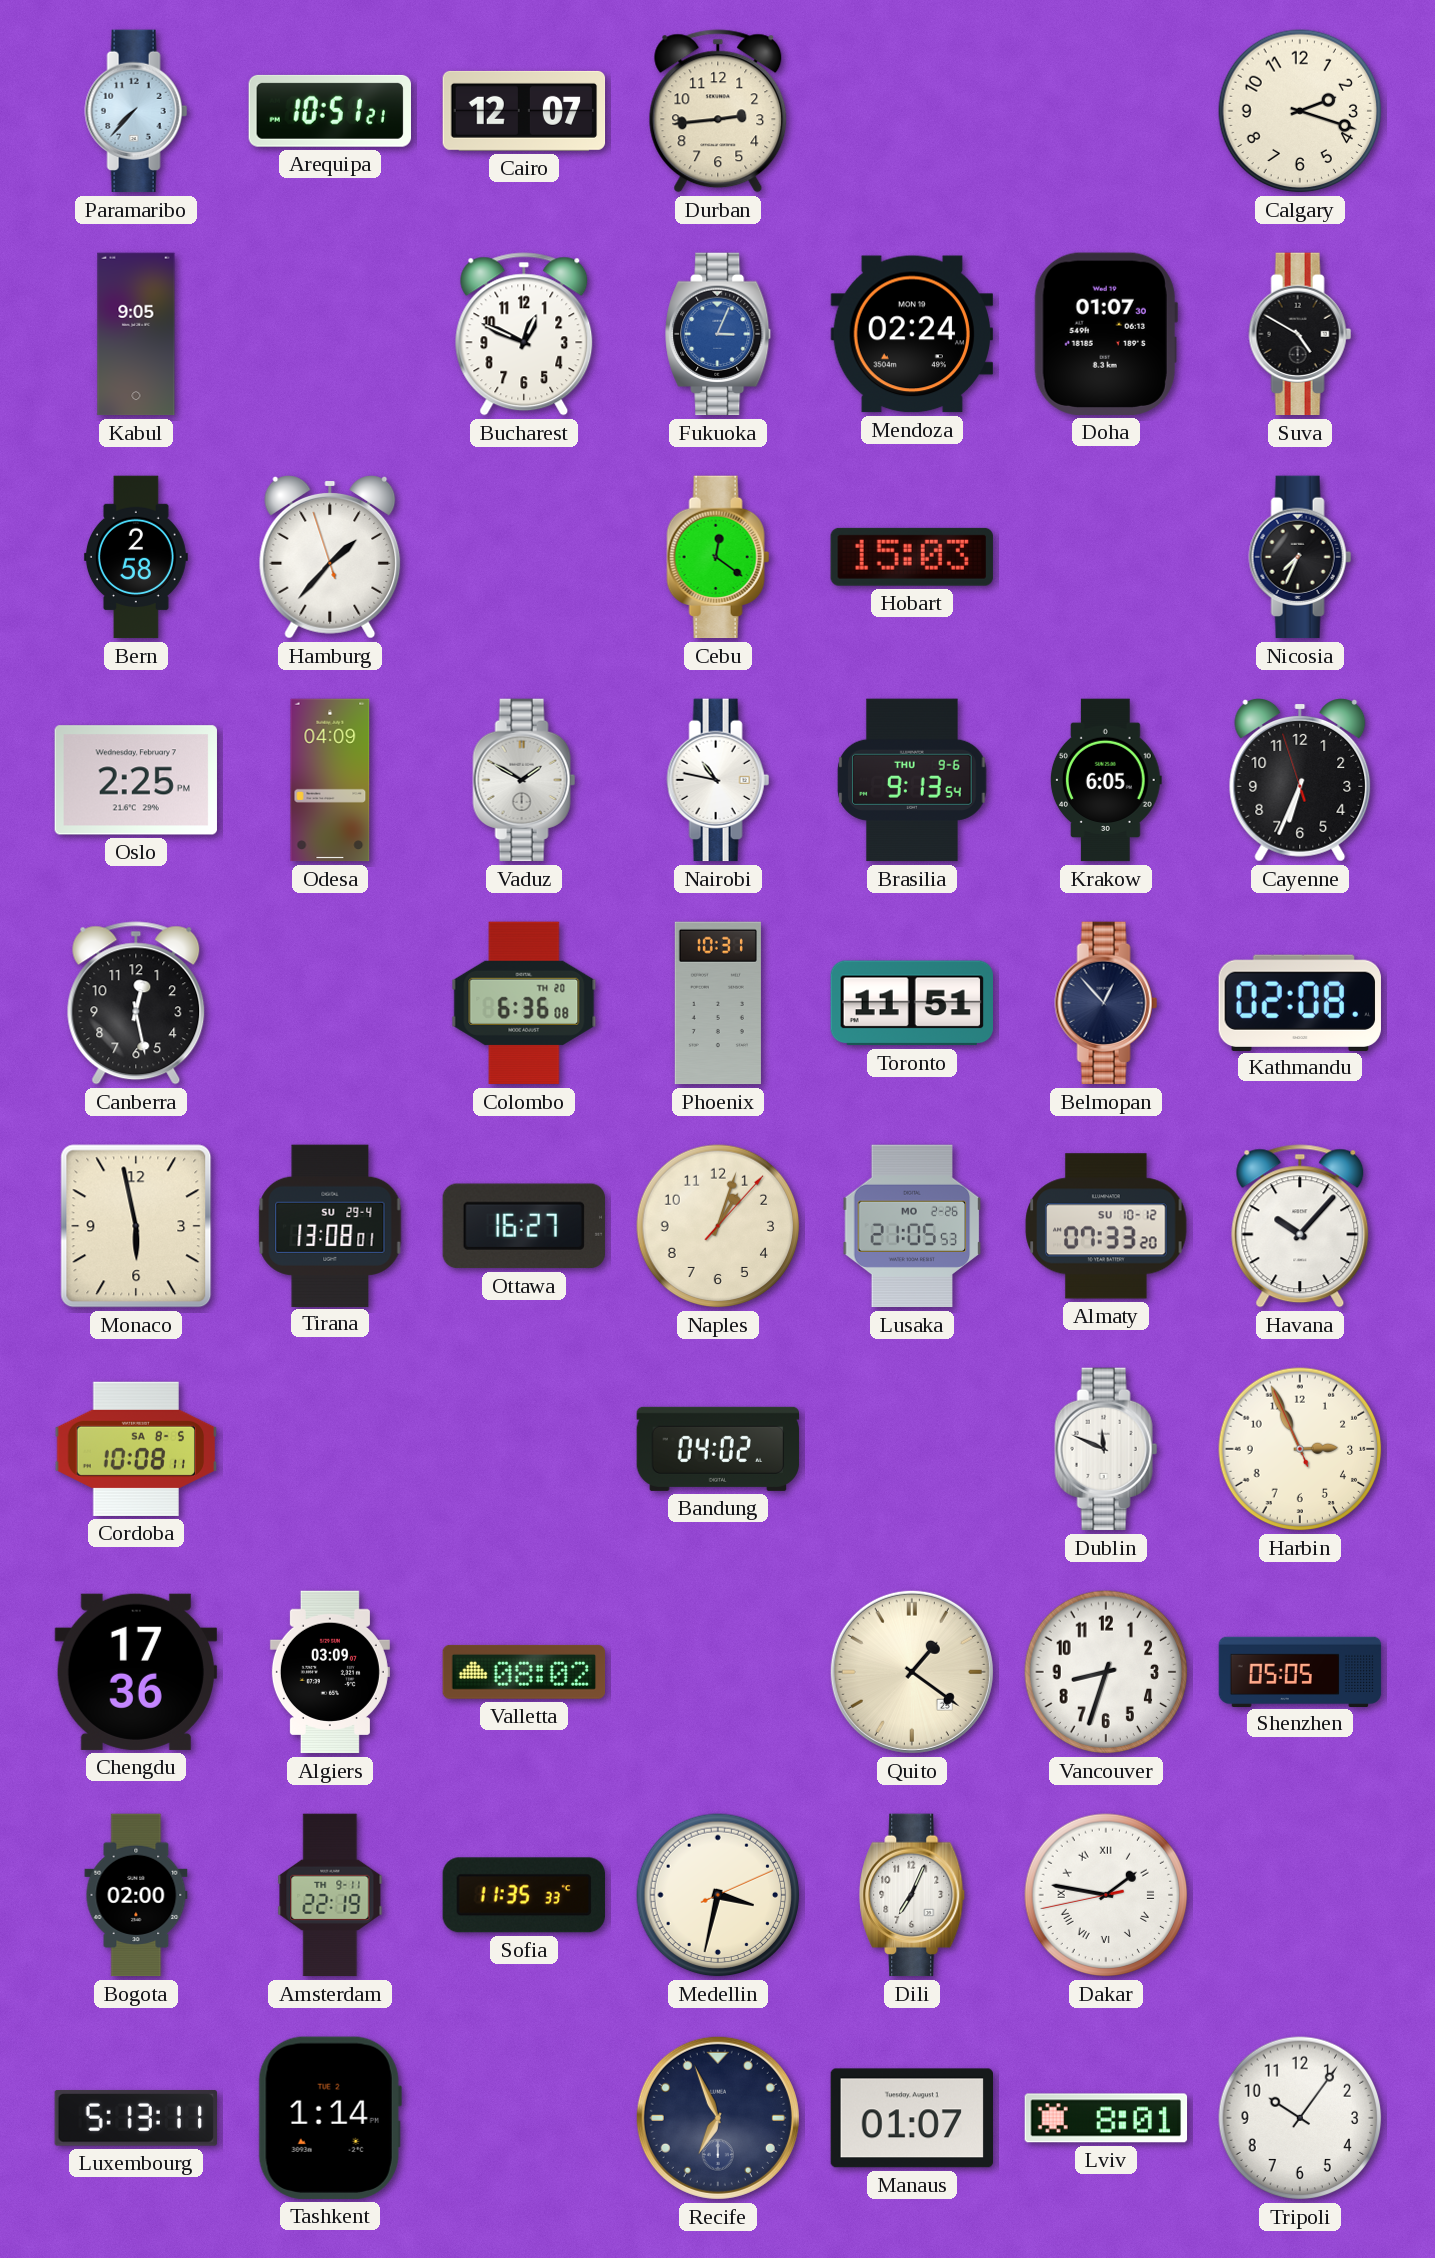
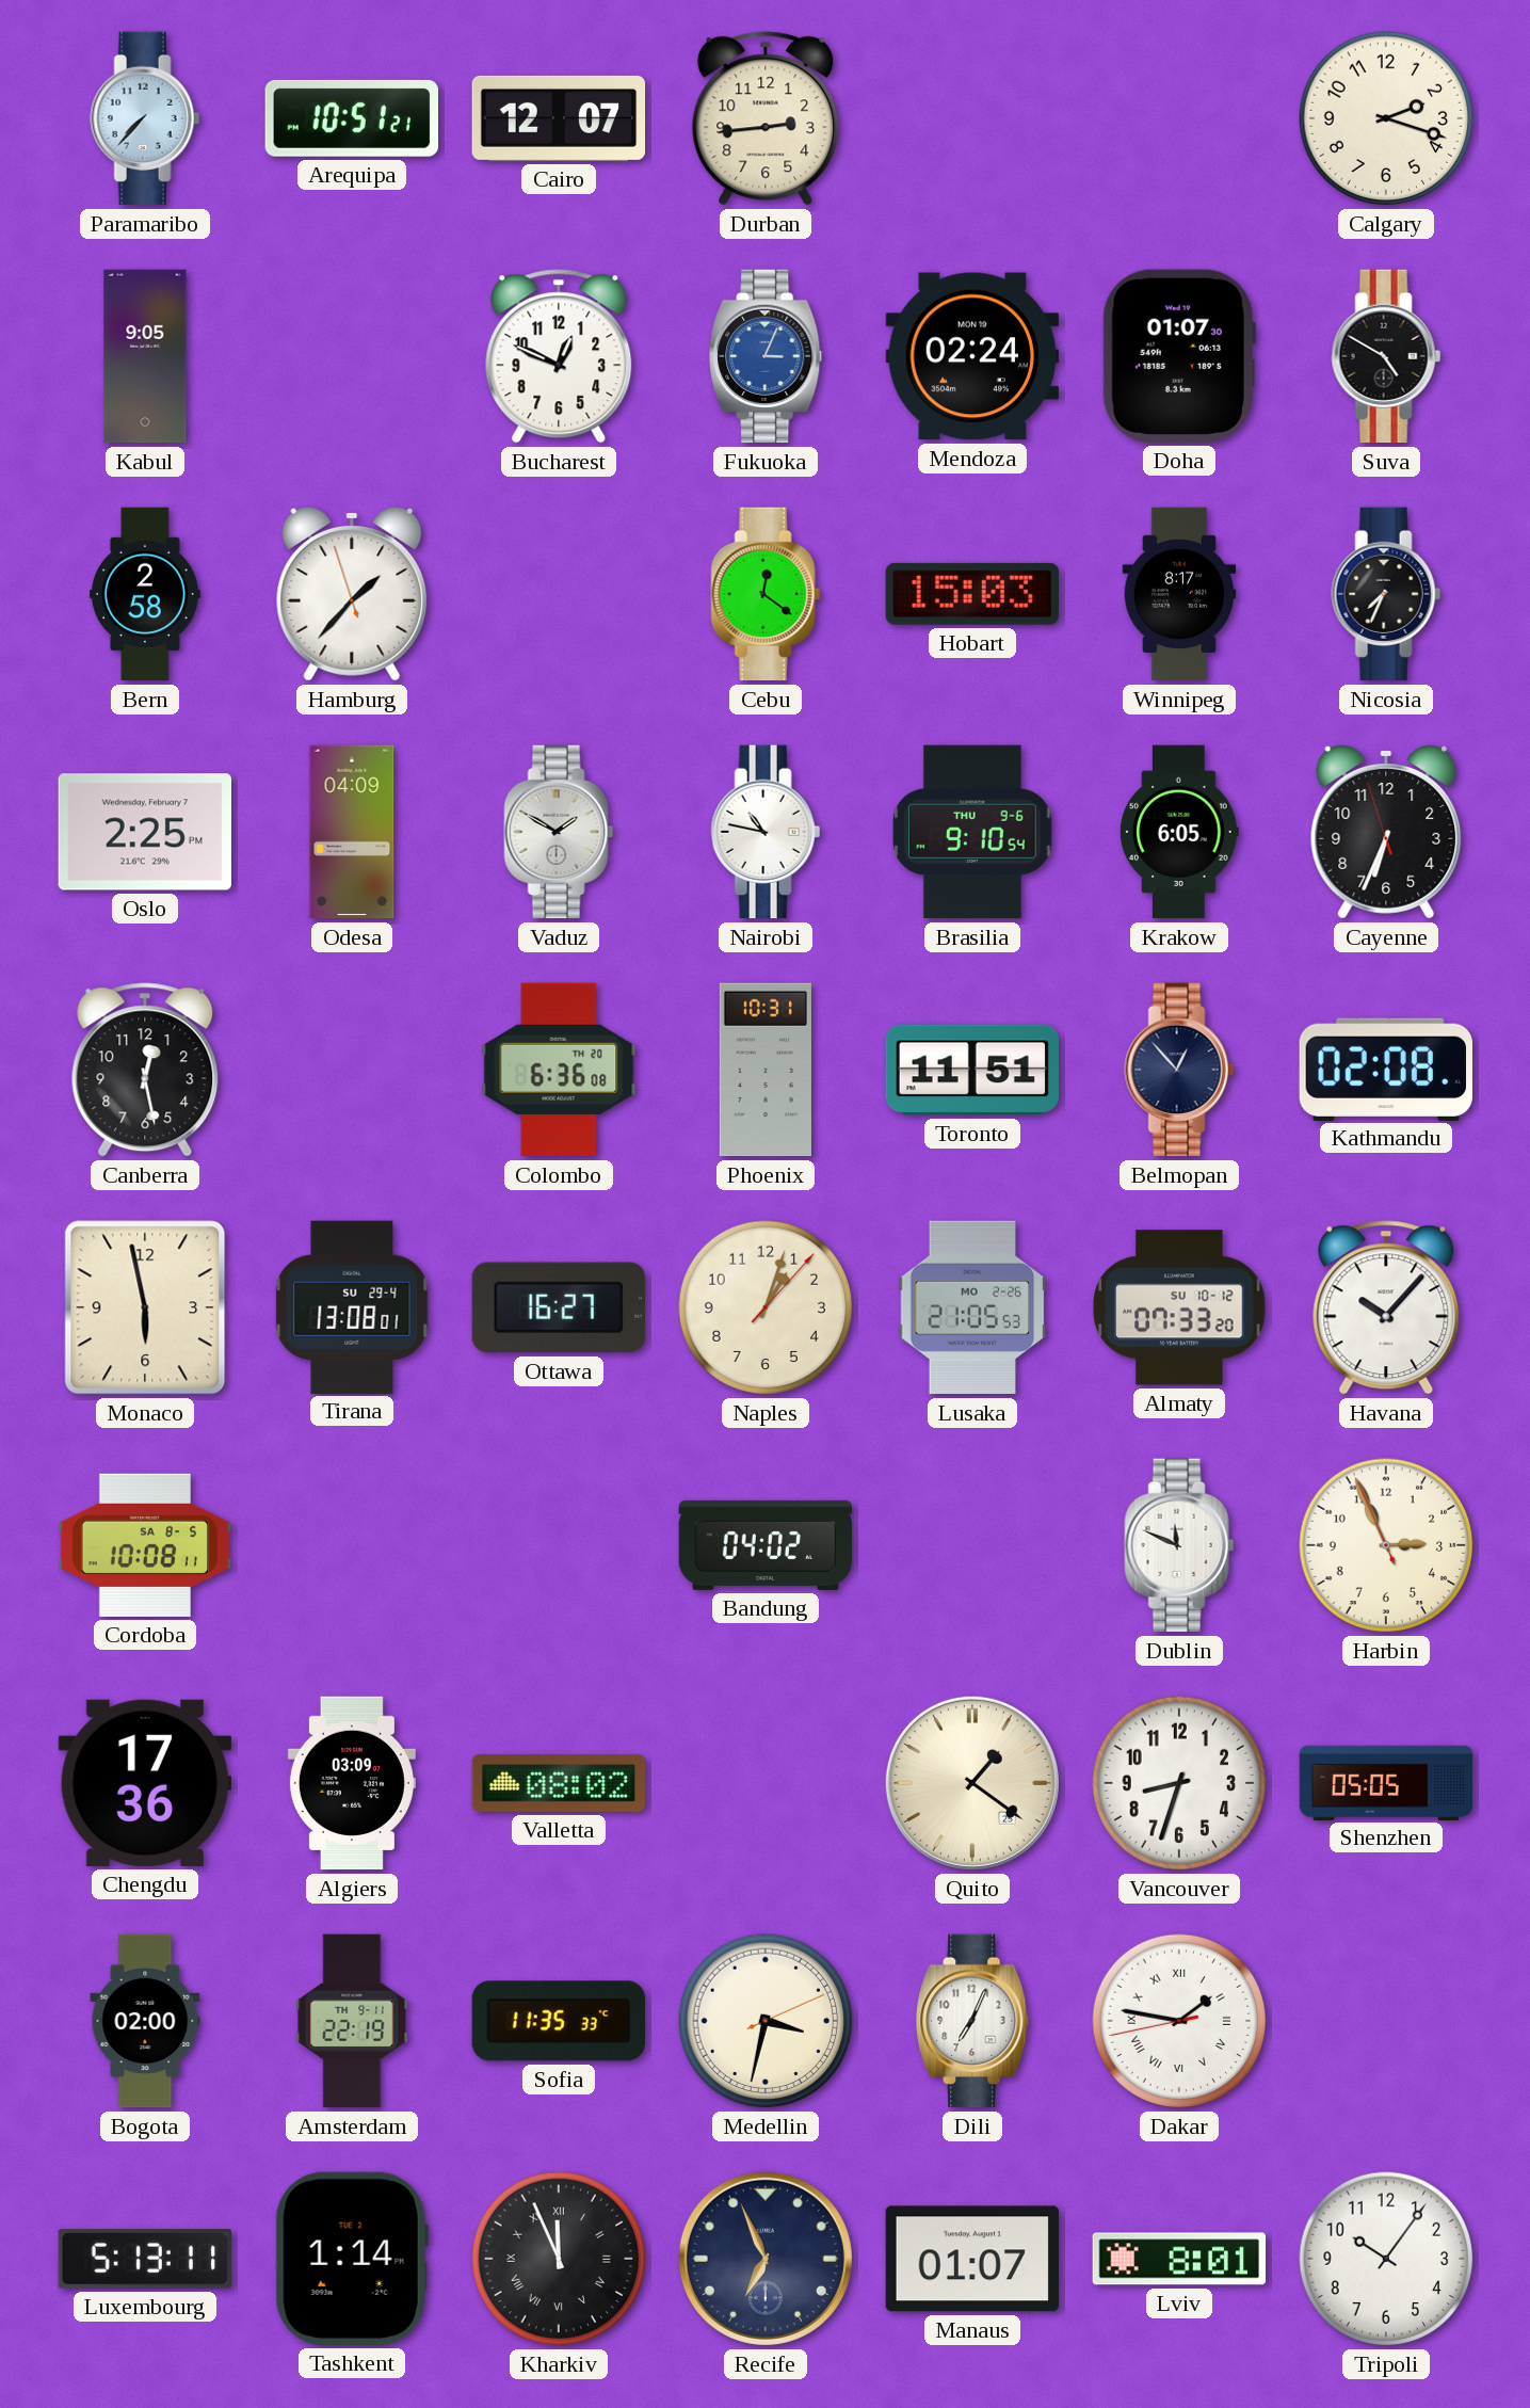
Winnipeg: none -> 8:17
Brasilia: 9:13 -> 9:10
Kharkiv: none -> 11:56
